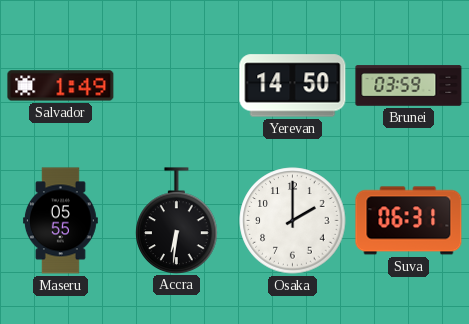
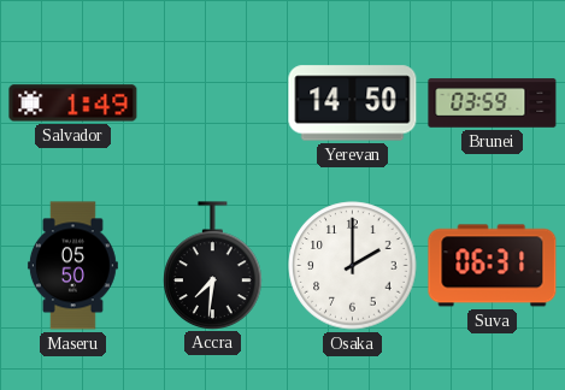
Maseru: 05:55 -> 05:50
Accra: 6:31 -> 7:31
